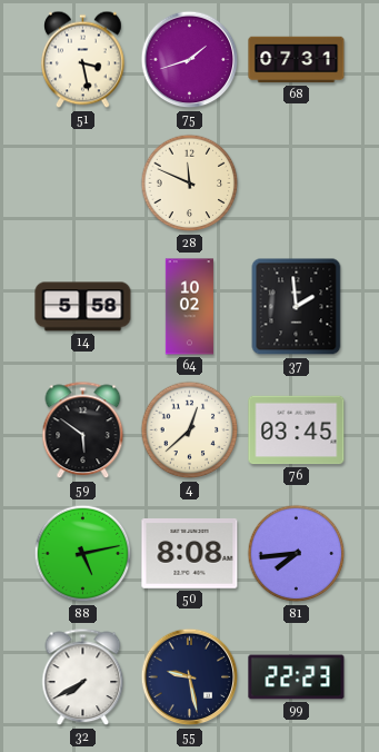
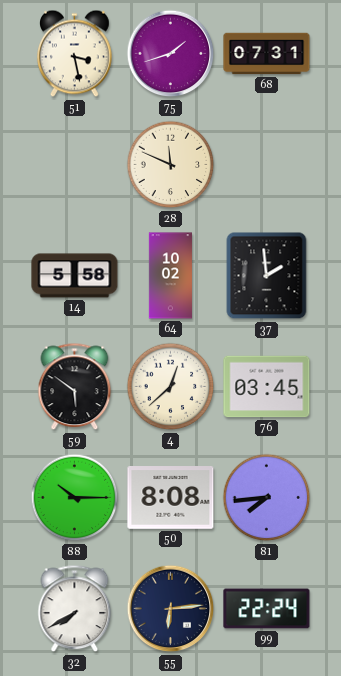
88: 5:13 -> 10:15
55: 9:28 -> 6:14
99: 22:23 -> 22:24
